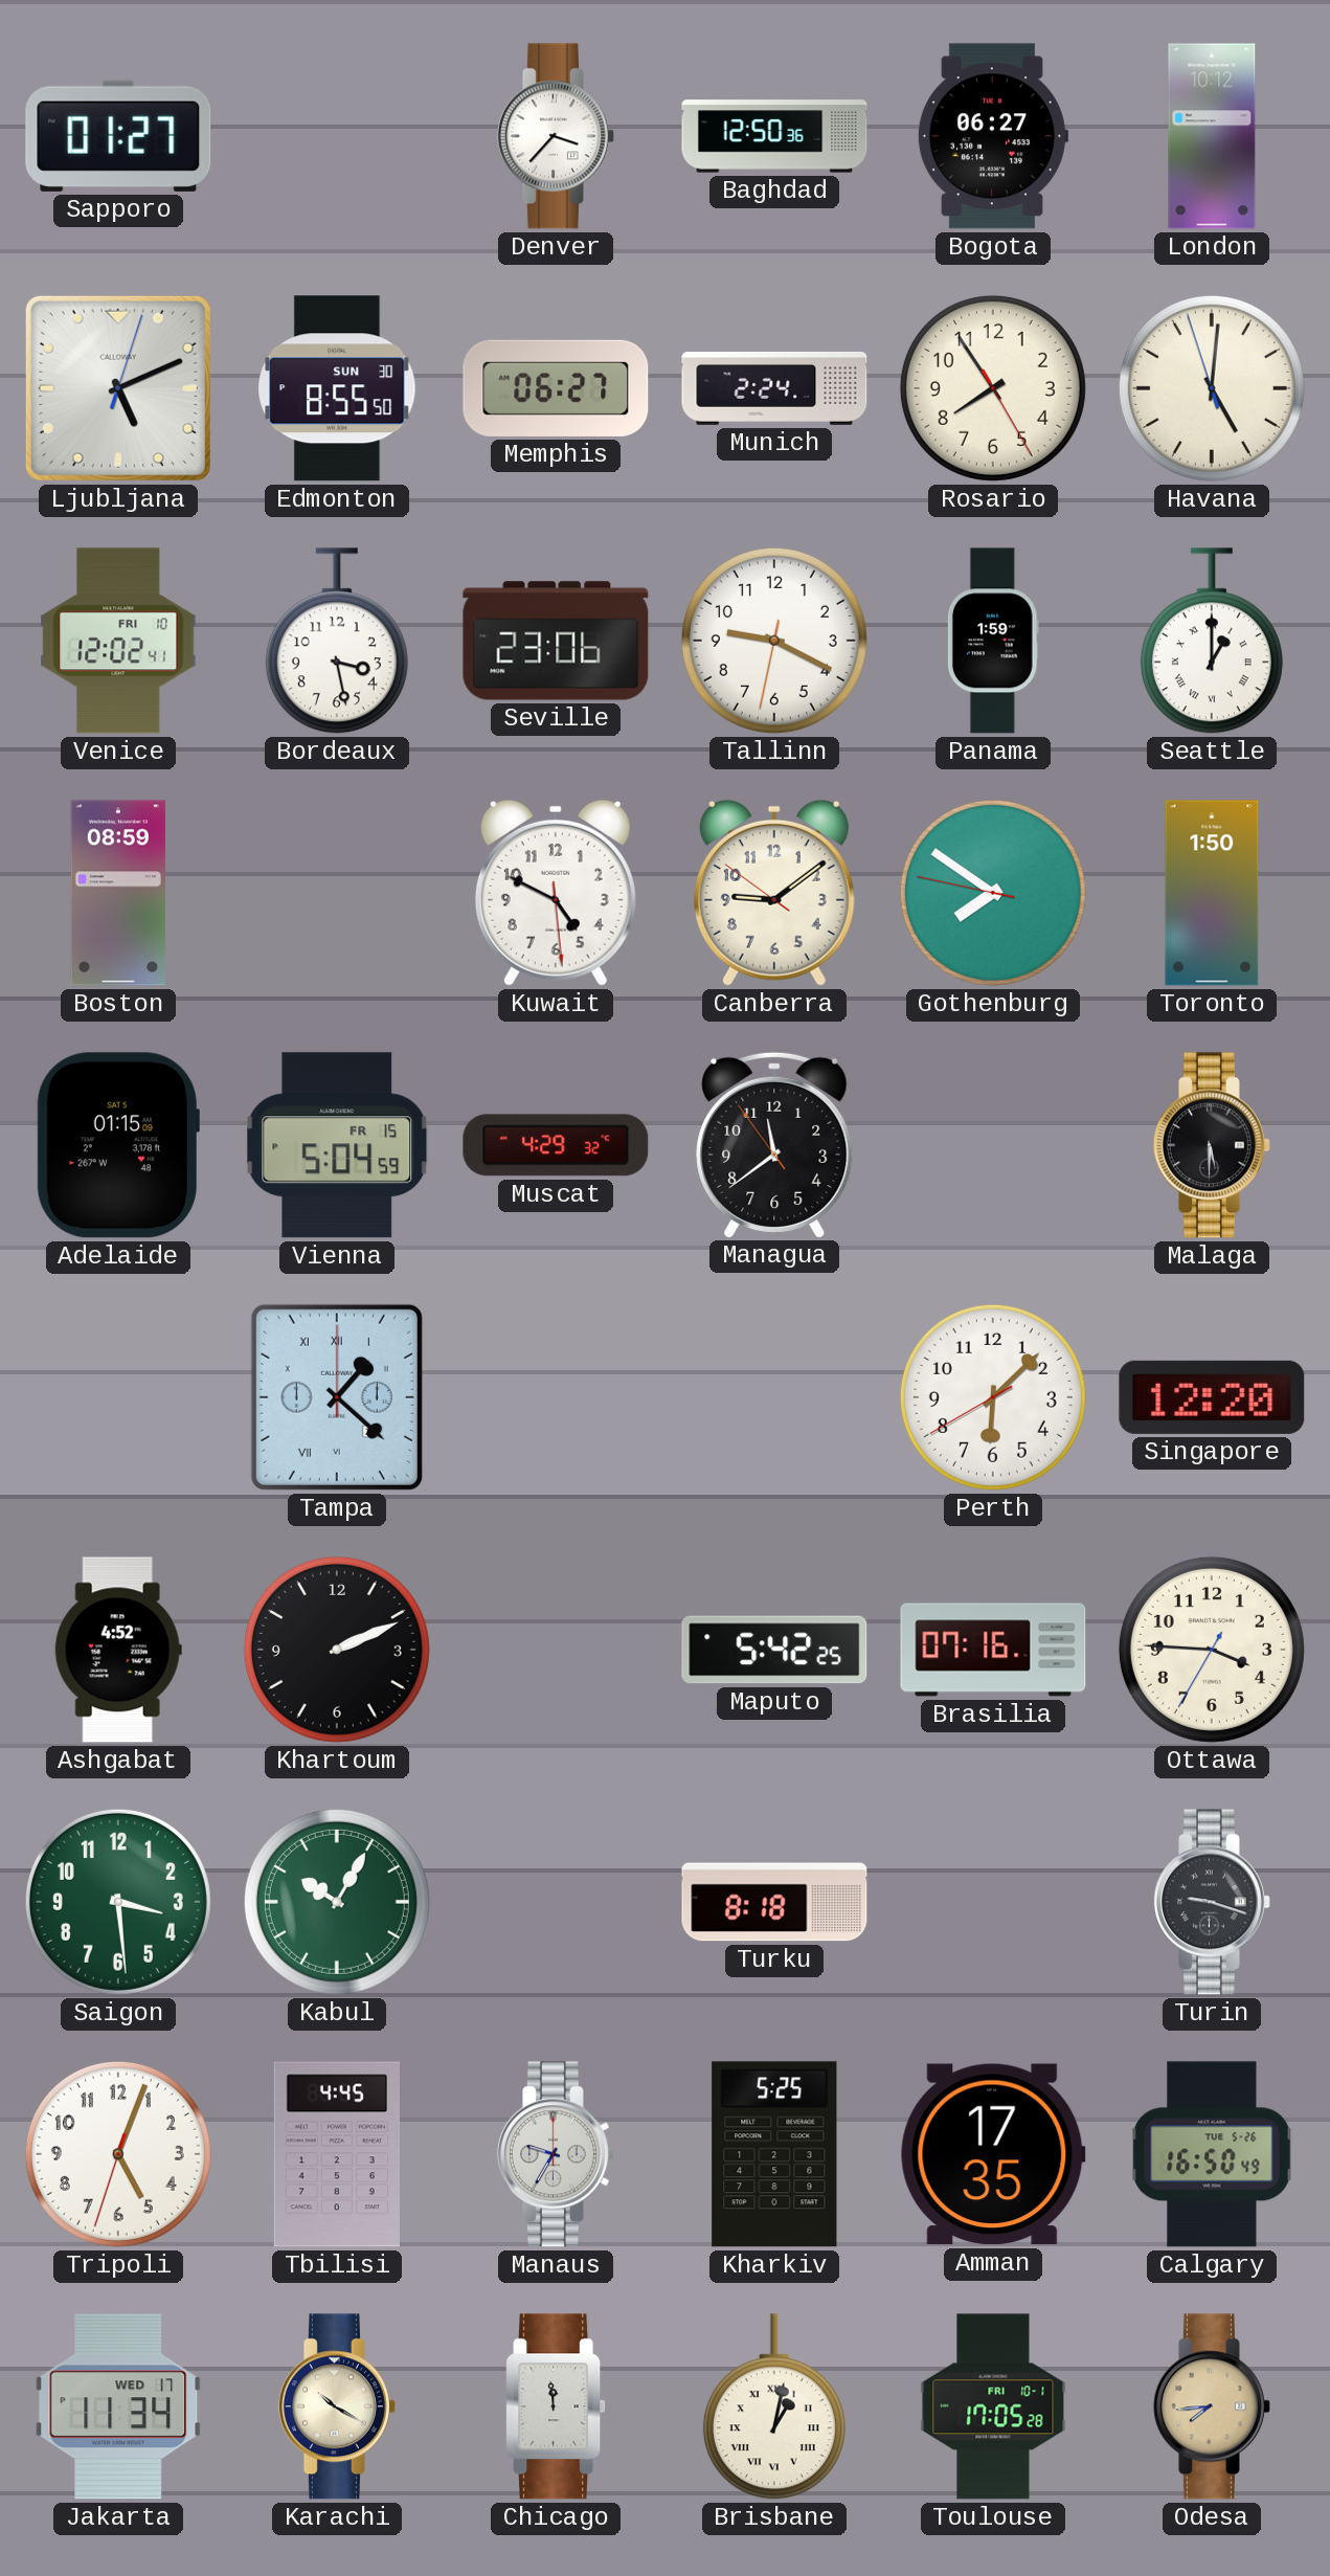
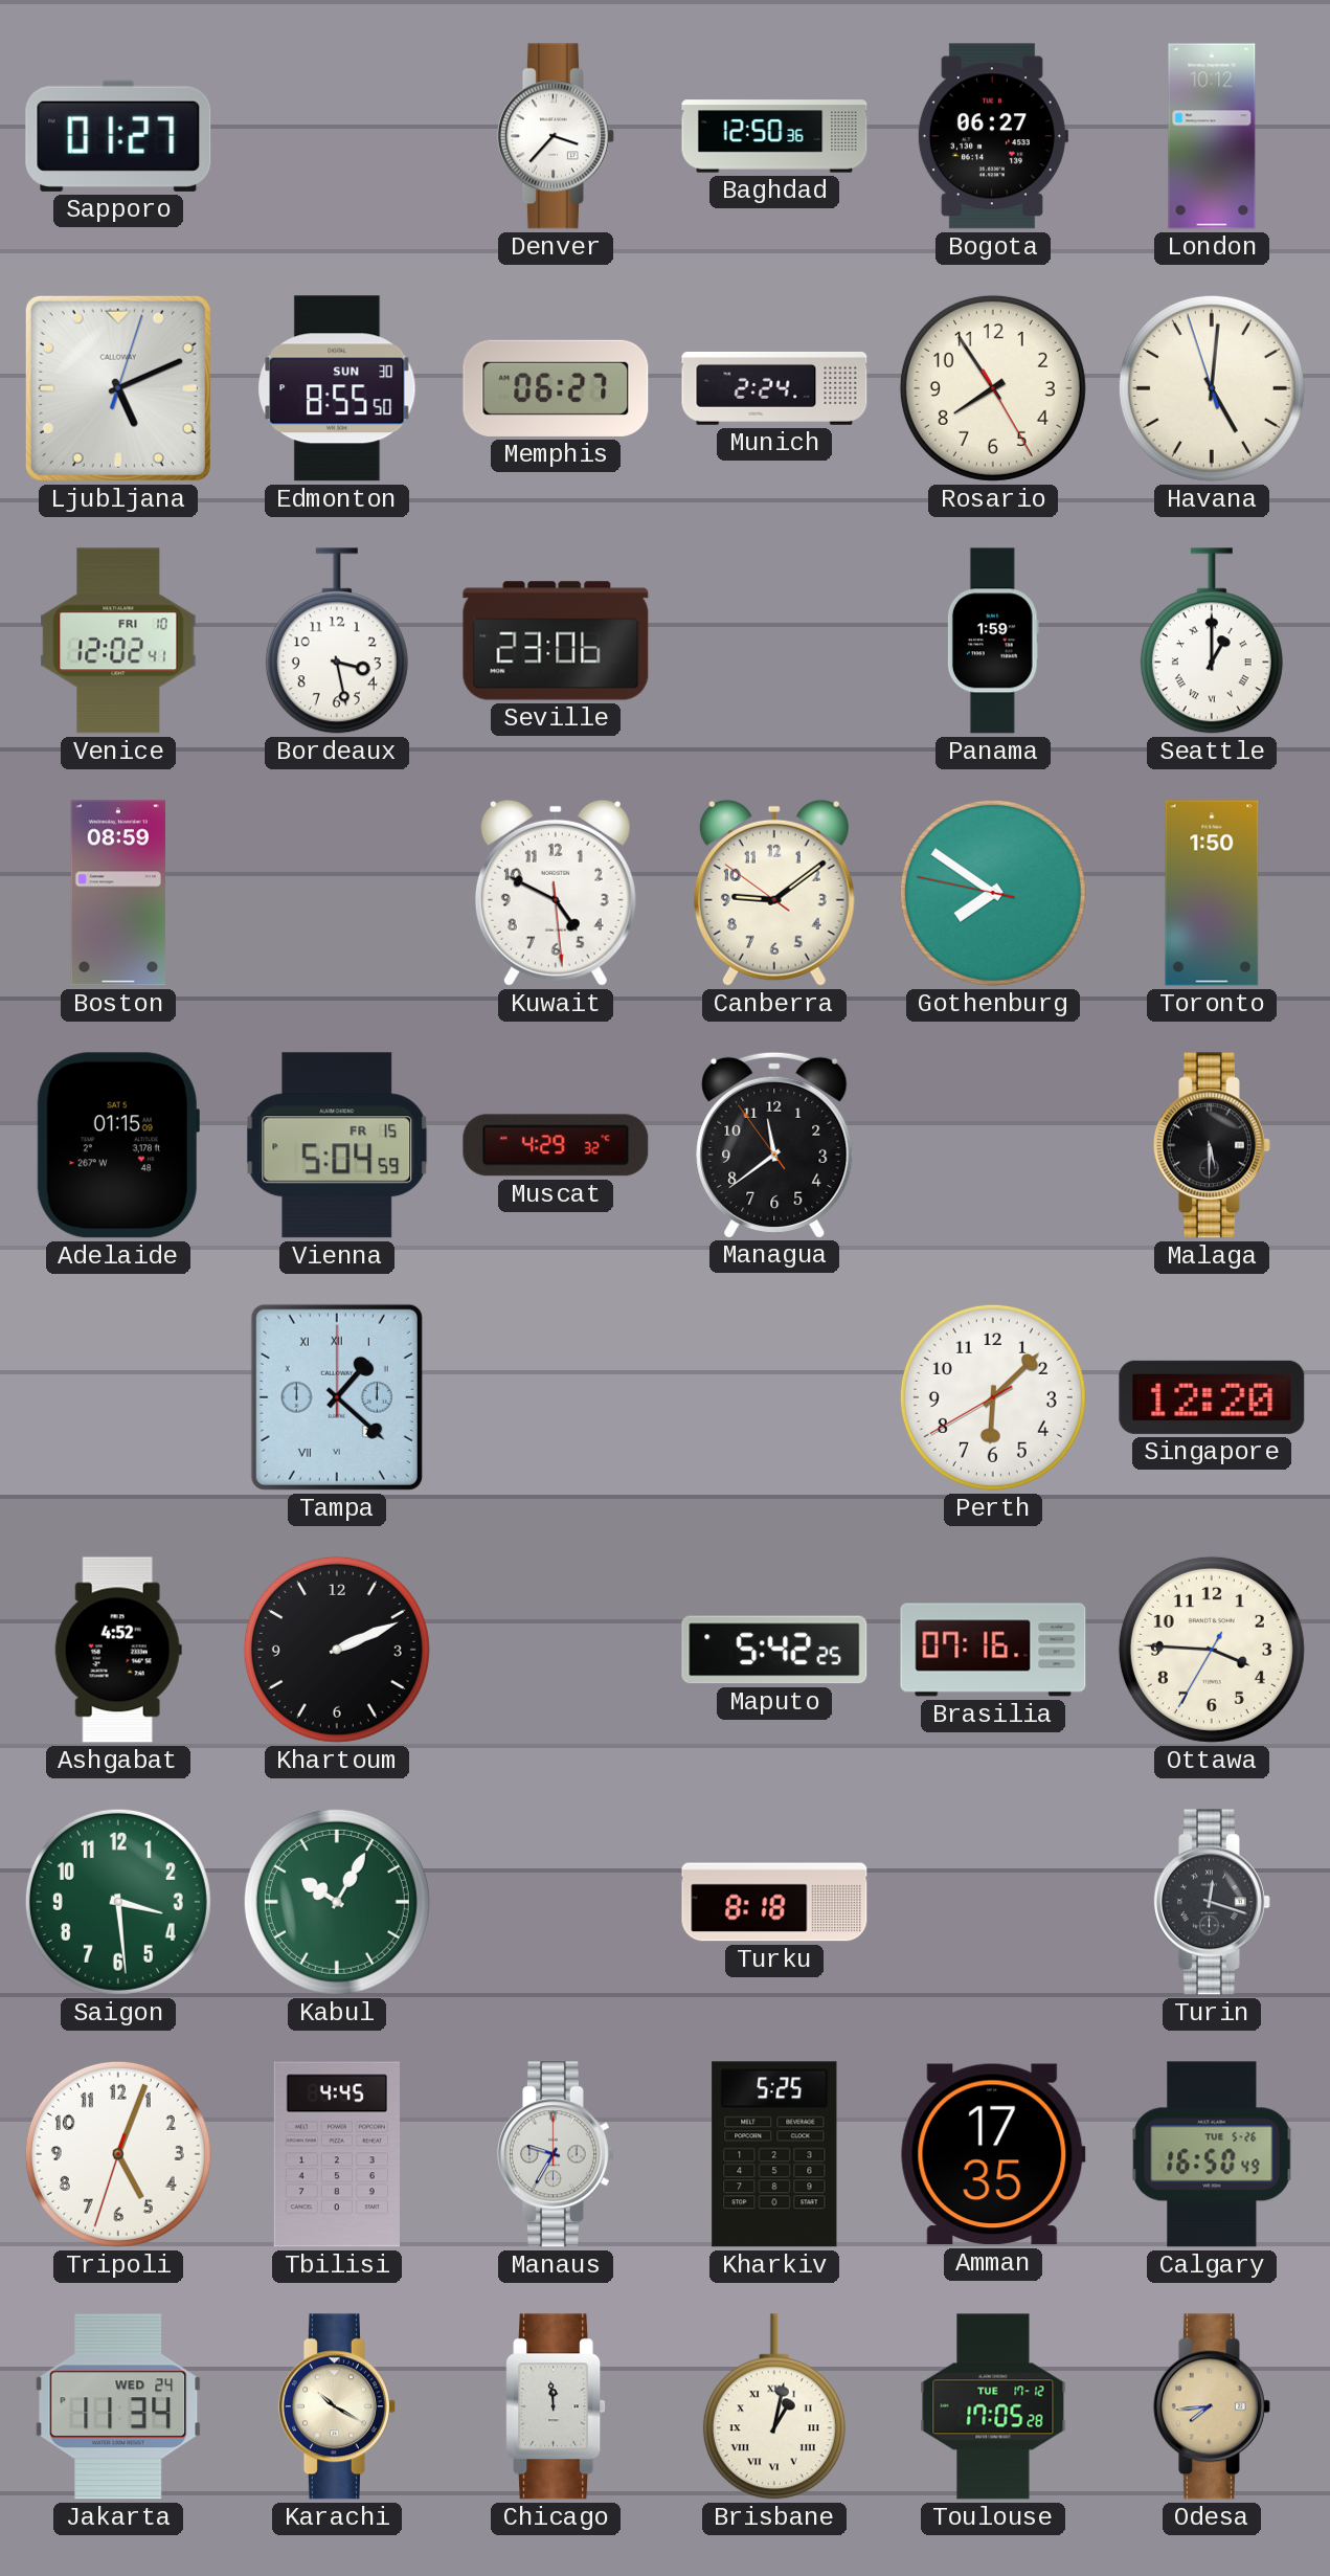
Tallinn: 9:19 -> none
Turin: 9:18 -> 12:18
Jakarta date: WED 17 -> WED 24
Toulouse date: FRI 10-1 -> TUE 17-12
